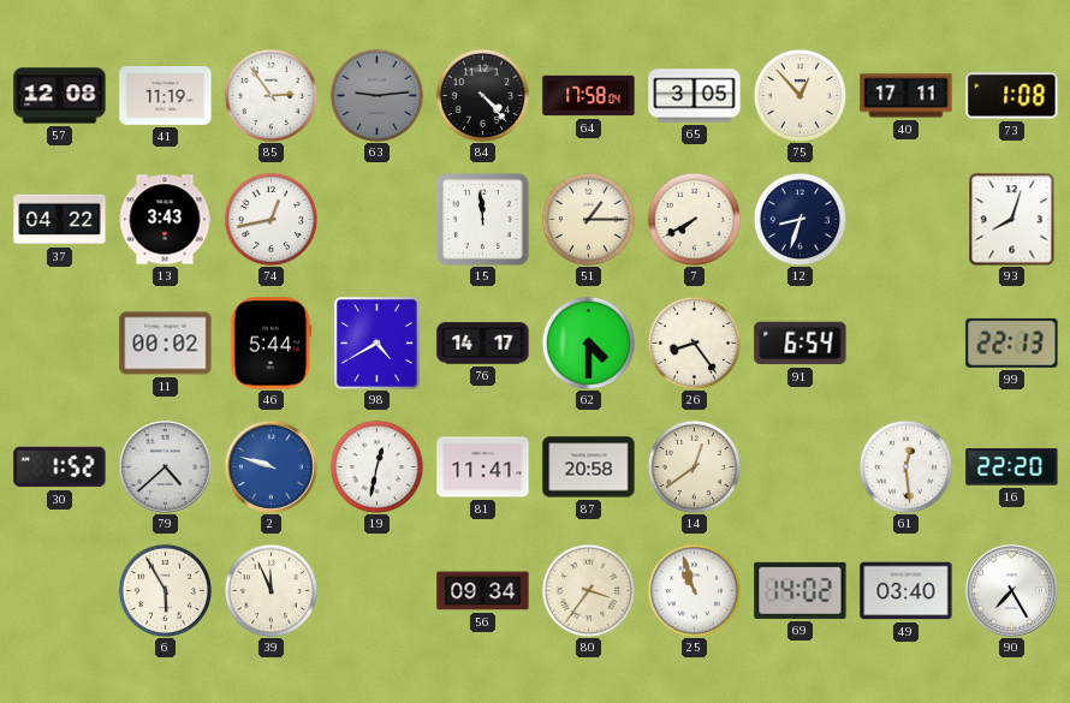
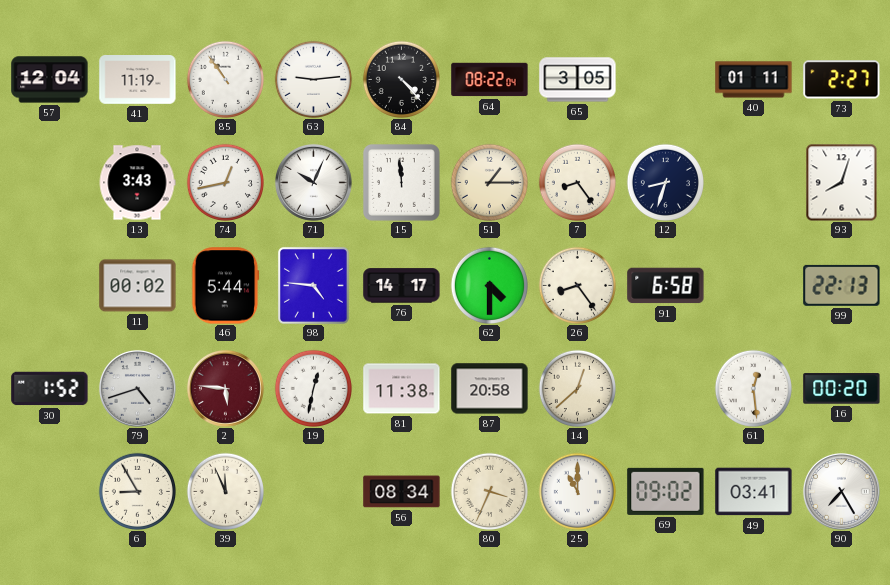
57: 12:08 -> 12:04
85: 2:54 -> 10:54
63 dial: grey -> white
64: 17:58 -> 08:22
75: 12:53 -> none
40: 17:11 -> 01:11
73: 1:08 -> 2:27
37: 04:22 -> none
71: none -> 10:04
7: 7:40 -> 8:24
98: 4:40 -> 4:46
91: 6:54 -> 6:58
79: 4:38 -> 4:42
2: 9:48 -> 5:46
2 dial: blue -> burgundy
81: 11:41 -> 11:38
14: 12:39 -> 12:38
16: 22:20 -> 00:20
6: 5:55 -> 8:55
56: 09:34 -> 08:34
80: 3:36 -> 3:34
25: 10:57 -> 11:00
69: 14:02 -> 09:02
49: 03:40 -> 03:41
